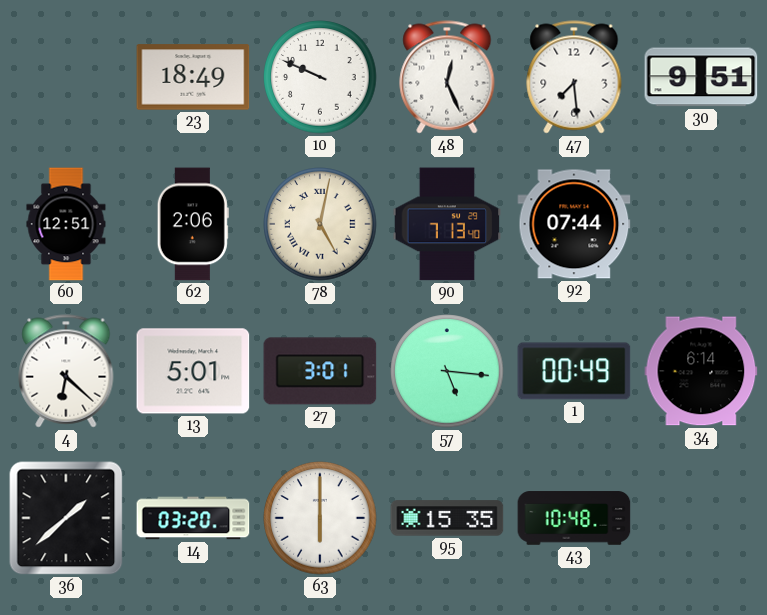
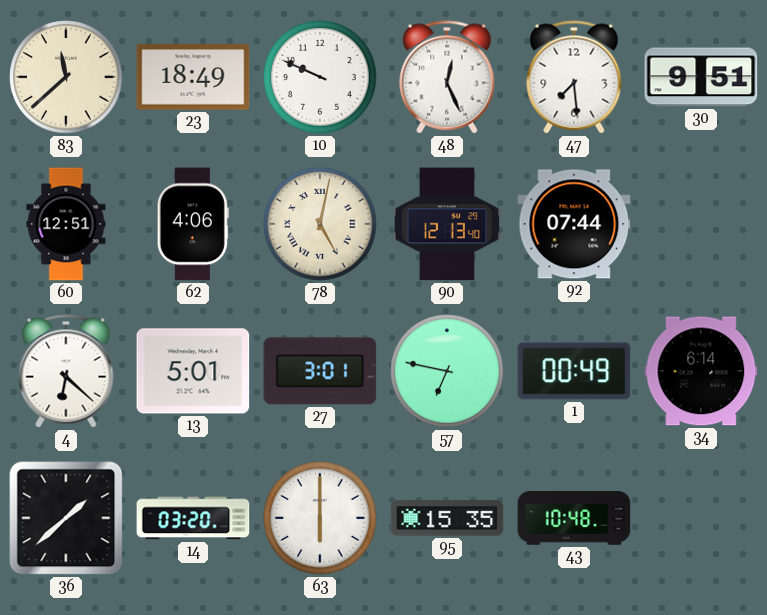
83: none -> 11:38
62: 2:06 -> 4:06
90: 7:13 -> 12:13
57: 5:16 -> 6:47
